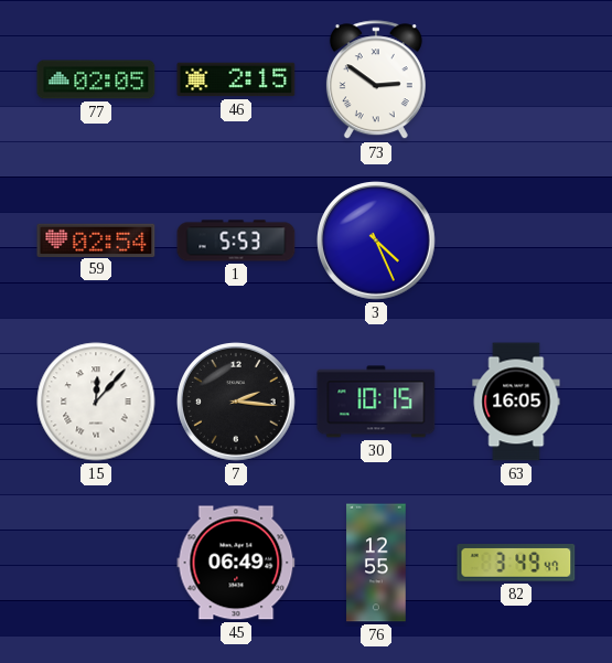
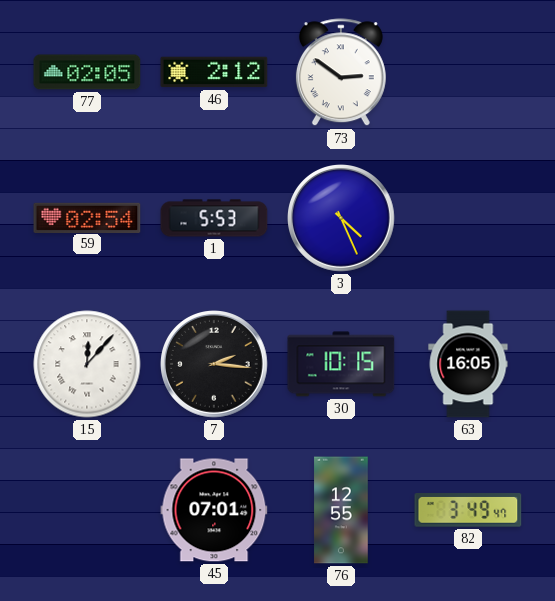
46: 2:15 -> 2:12
45: 06:49 -> 07:01
